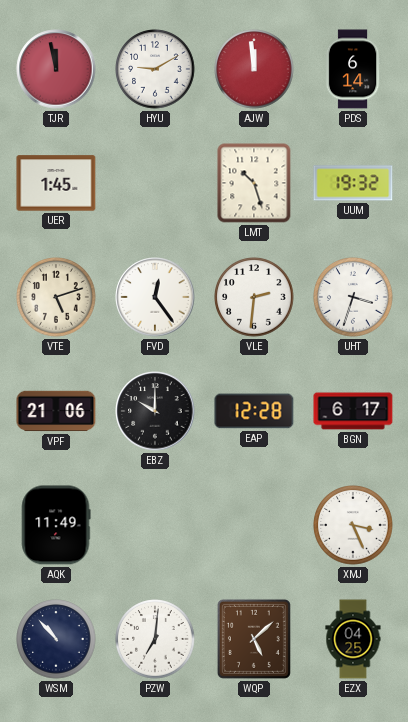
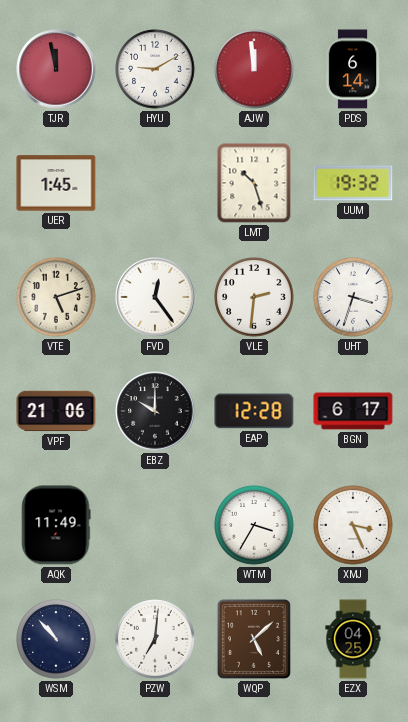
WTM: none -> 3:35
